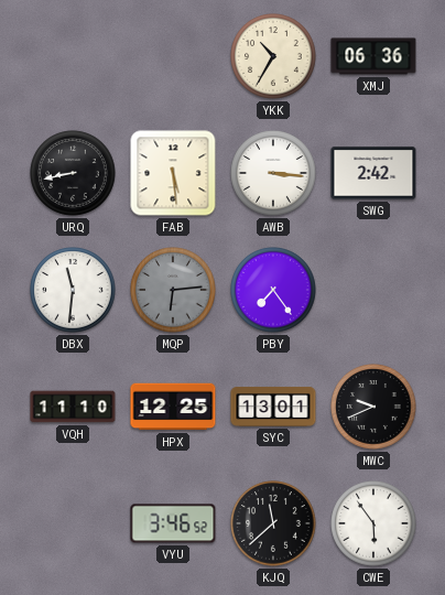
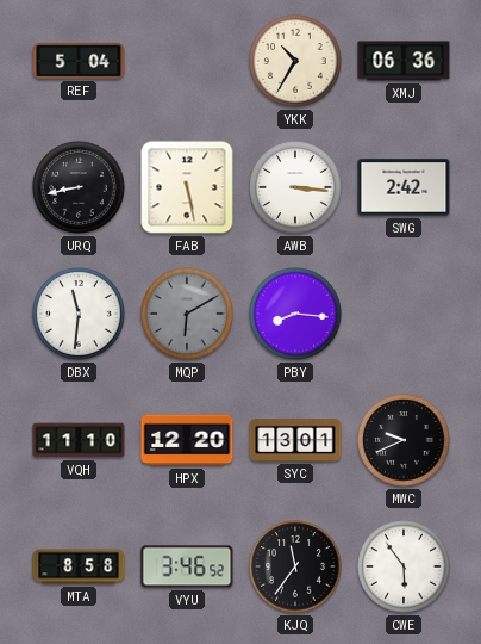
REF: none -> 5:04
FAB: 5:29 -> 5:28
MQP: 6:14 -> 6:10
PBY: 7:24 -> 8:16
HPX: 12:25 -> 12:20
MTA: none -> 8:58
KJQ: 11:38 -> 11:36
